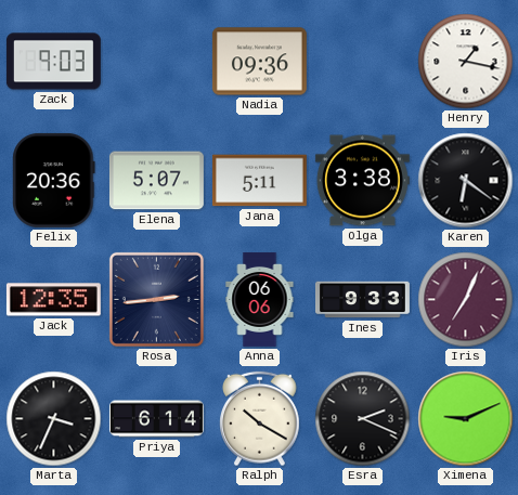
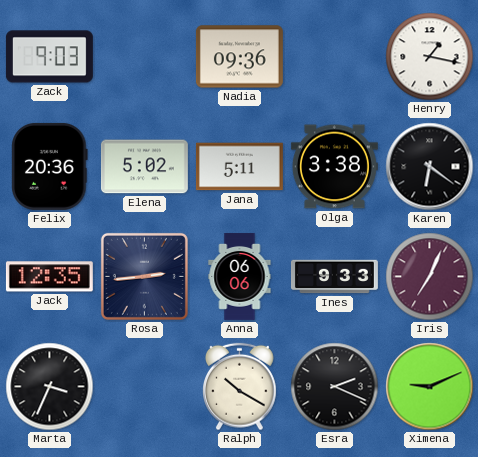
Elena: 5:07 -> 5:02
Priya: 6:14 -> none
